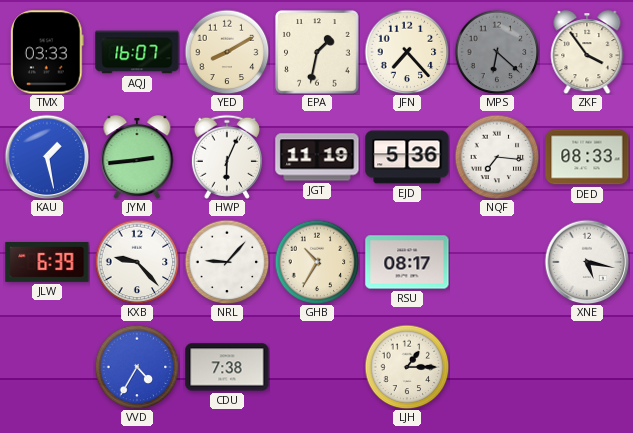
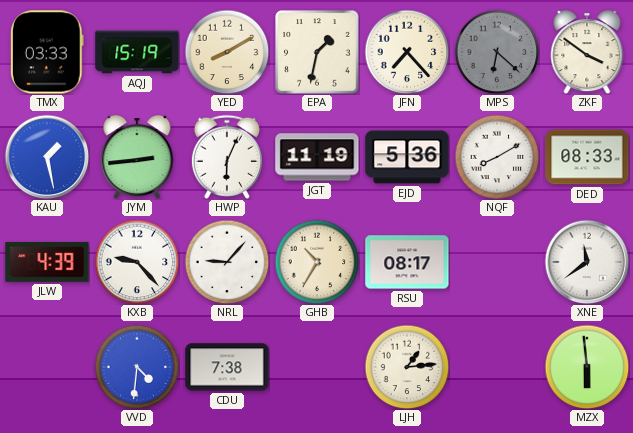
AQJ: 16:07 -> 15:19
ZKF: 3:54 -> 3:51
NQF: 7:16 -> 8:10
JLW: 6:39 -> 4:39
XNE: 5:17 -> 11:39
VVD: 4:35 -> 4:31
LJH: 1:15 -> 1:14
MZX: none -> 5:59
